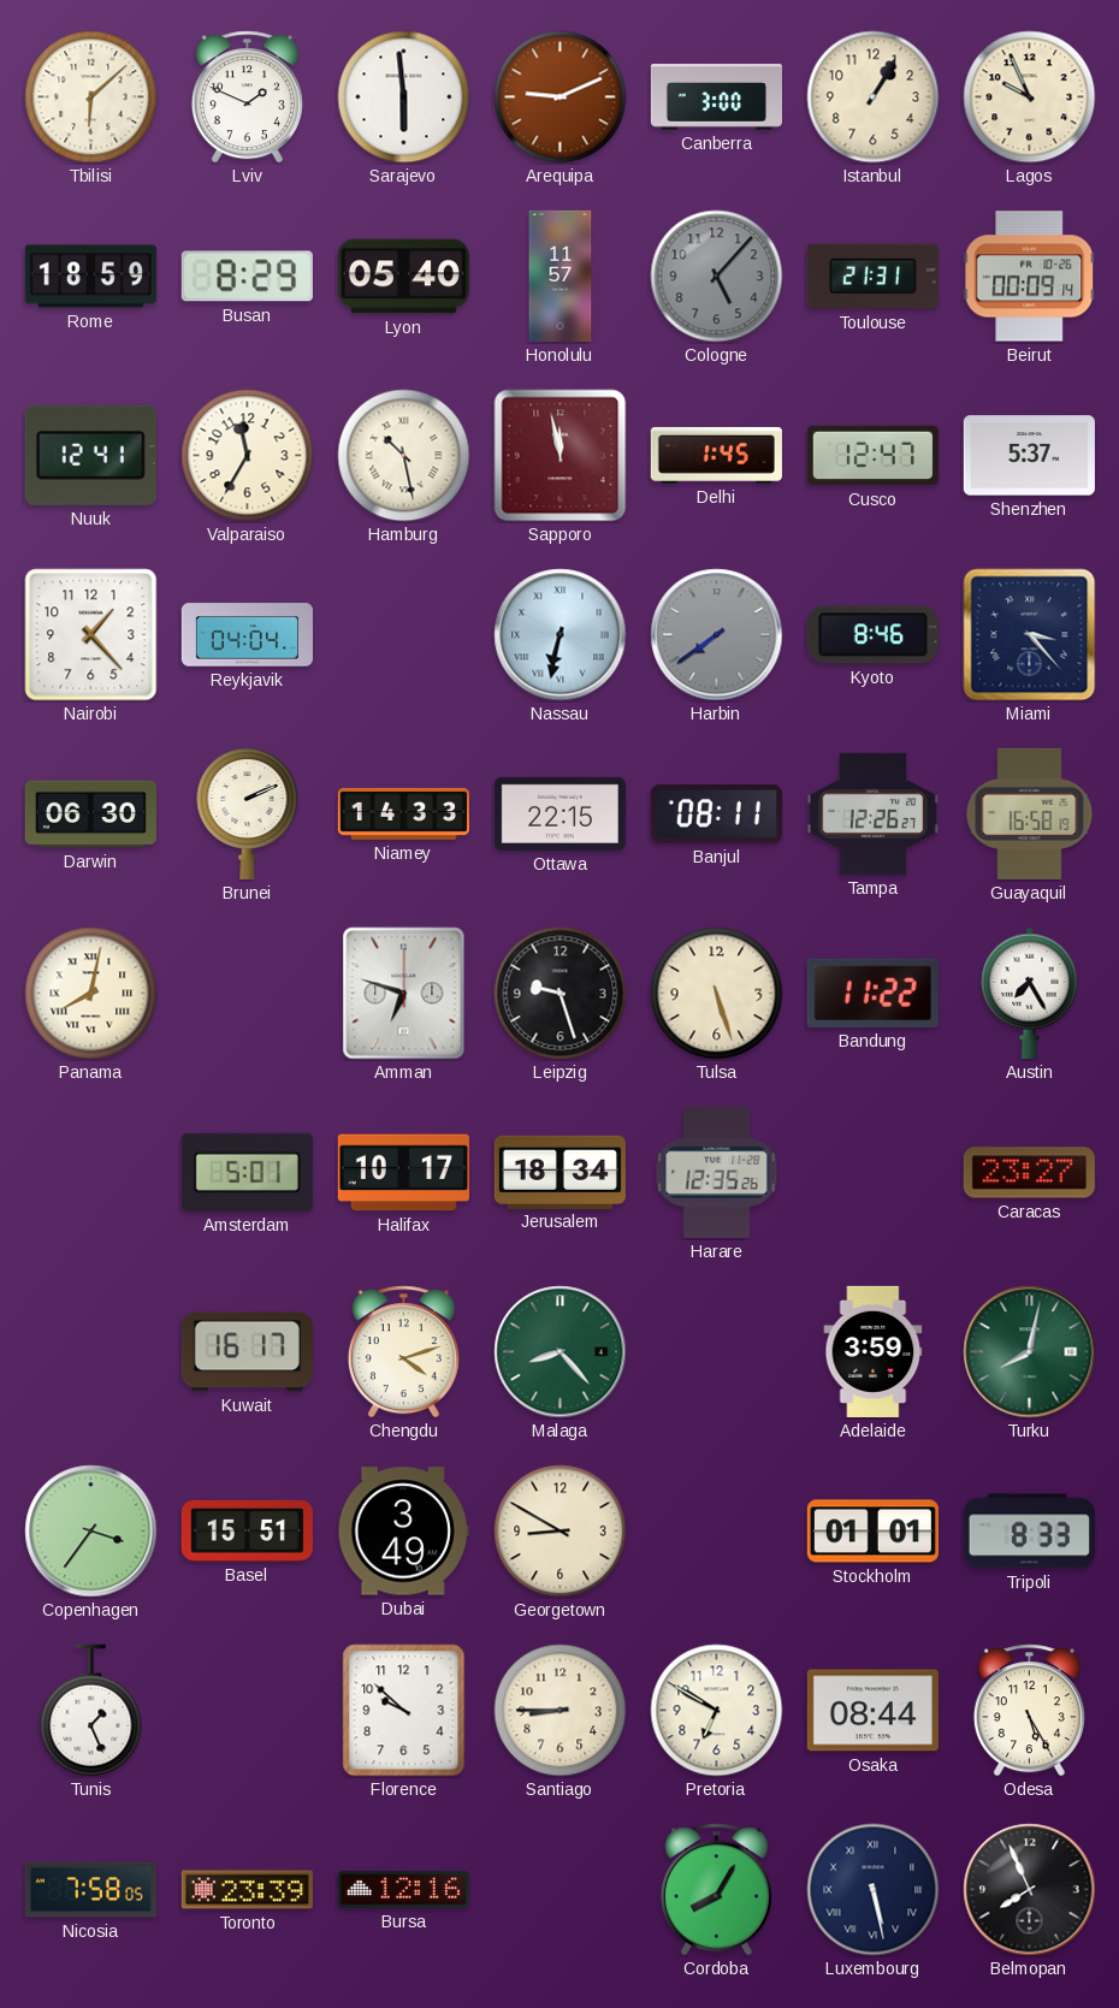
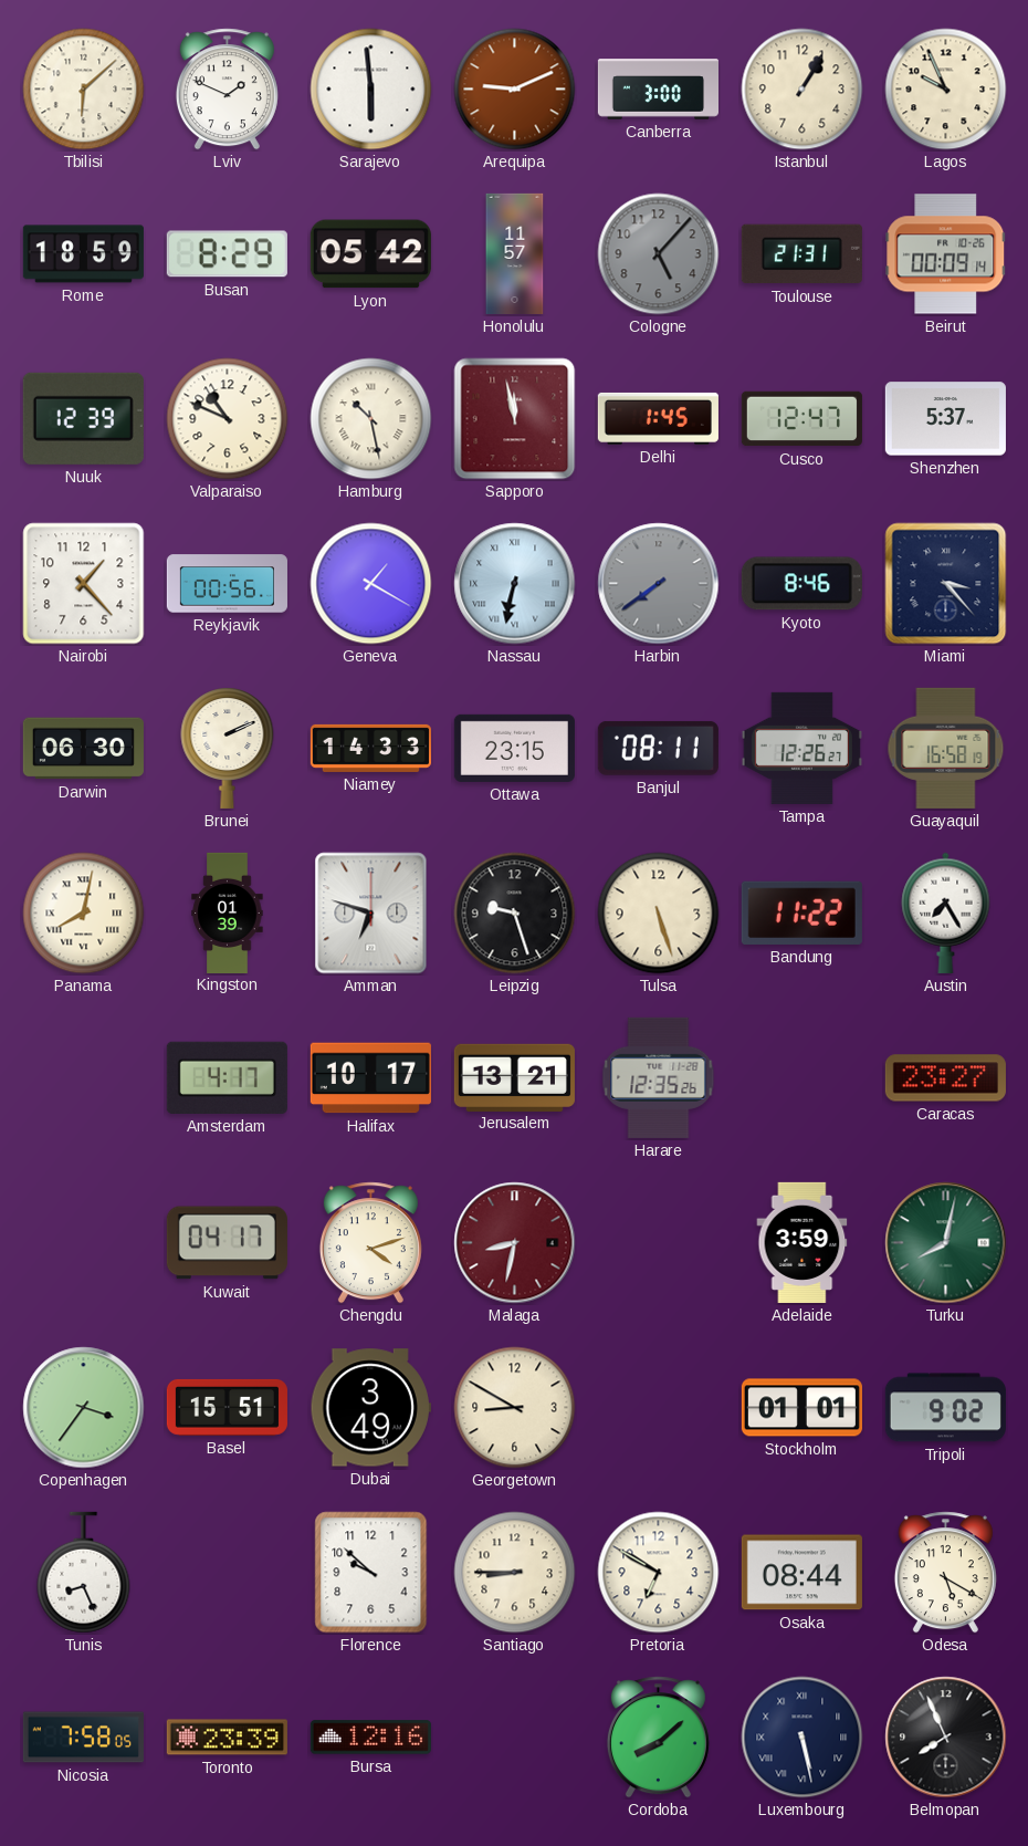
Lyon: 05:40 -> 05:42
Nuuk: 12:41 -> 12:39
Valparaiso: 11:35 -> 10:49
Reykjavik: 04:04 -> 00:56
Geneva: none -> 1:20
Ottawa: 22:15 -> 23:15
Kingston: none -> 01:39
Amsterdam: 5:01 -> 4:17
Jerusalem: 18:34 -> 13:21
Kuwait: 16:17 -> 04:17
Malaga: 8:23 -> 8:32
Malaga dial: green -> burgundy
Tripoli: 8:33 -> 9:02
Tunis: 1:26 -> 8:26
Odesa: 5:25 -> 5:20
Cordoba: 8:05 -> 8:08
